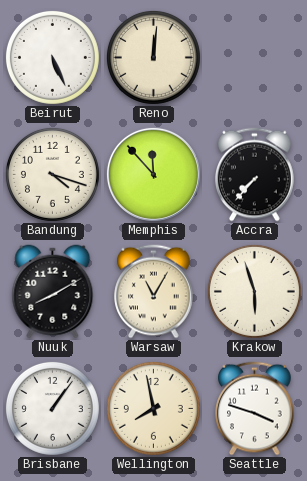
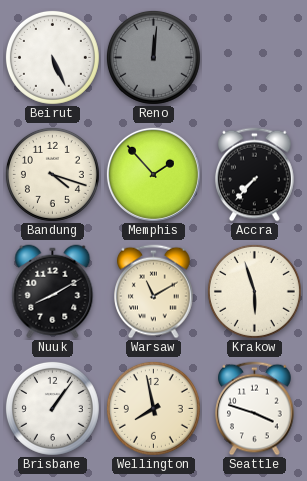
Reno dial: cream -> grey
Memphis: 11:53 -> 1:53
Warsaw: 11:05 -> 11:10
